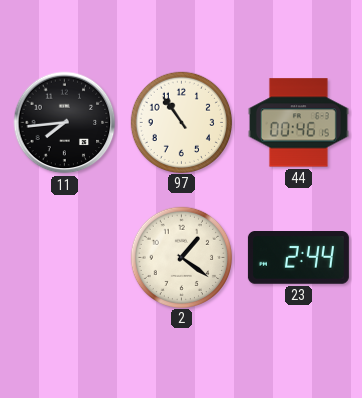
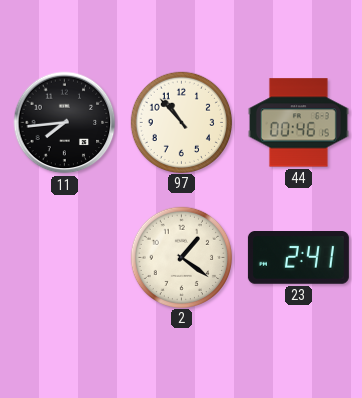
97: 10:54 -> 10:53
23: 2:44 -> 2:41
